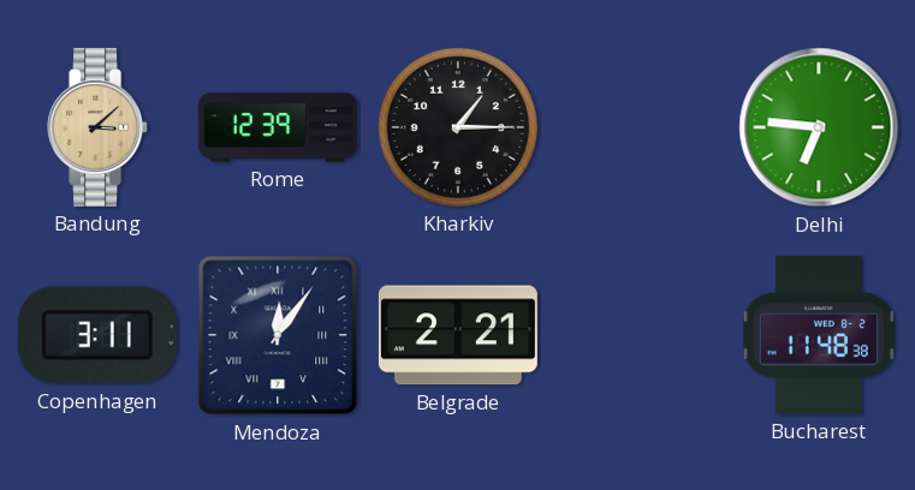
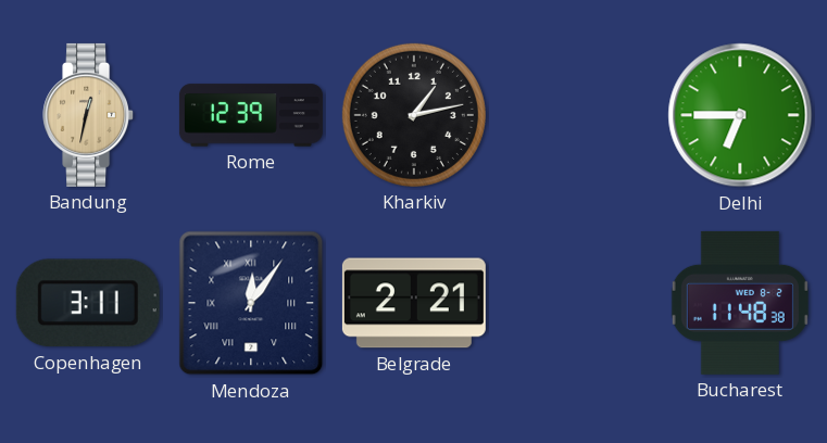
Bandung: 3:08 -> 12:32
Kharkiv: 1:15 -> 1:13
Delhi: 6:46 -> 6:45
